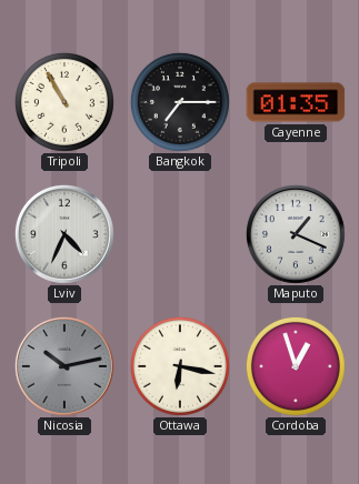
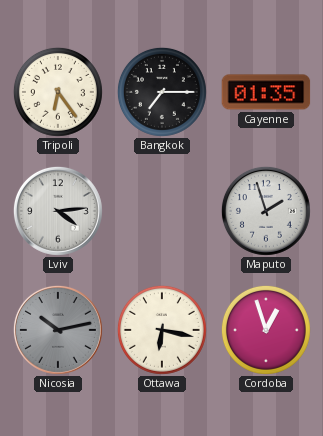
Tripoli: 10:55 -> 6:24
Lviv: 4:34 -> 4:14
Maputo: 1:19 -> 1:57
